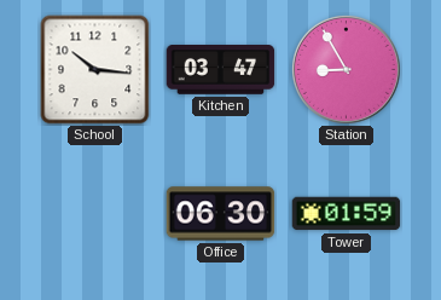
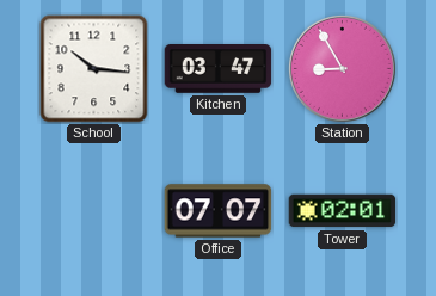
Office: 06:30 -> 07:07
Tower: 01:59 -> 02:01
